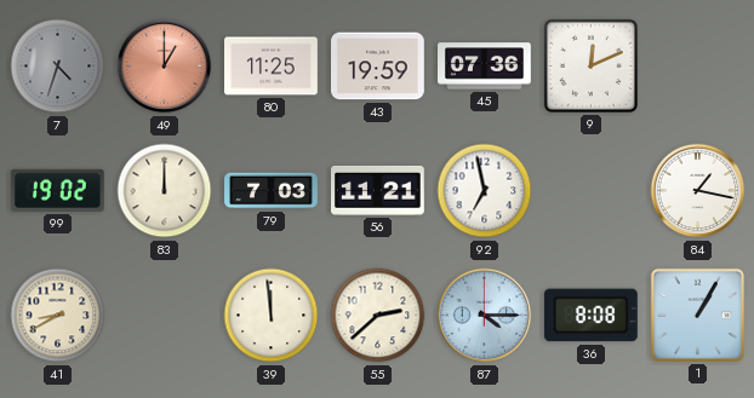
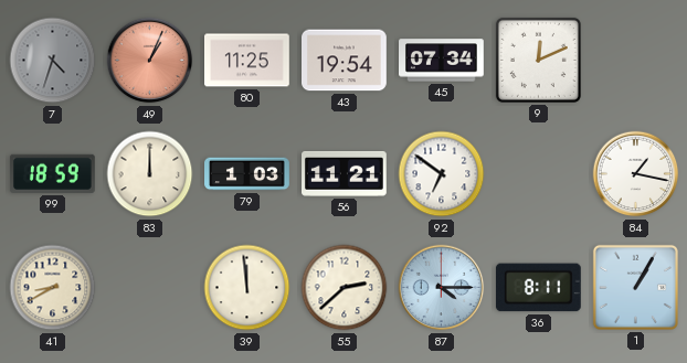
49: 1:00 -> 1:04
43: 19:59 -> 19:54
45: 07:36 -> 07:34
99: 19:02 -> 18:59
79: 7:03 -> 1:03
92: 6:58 -> 6:51
36: 8:08 -> 8:11
